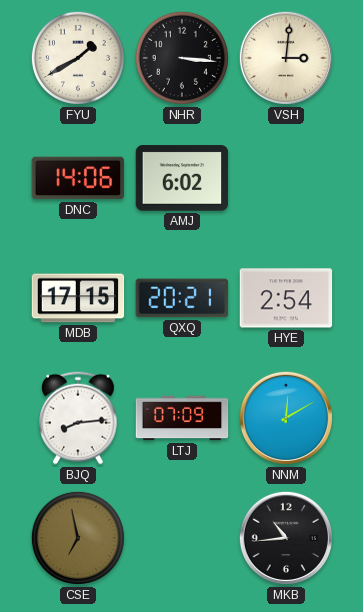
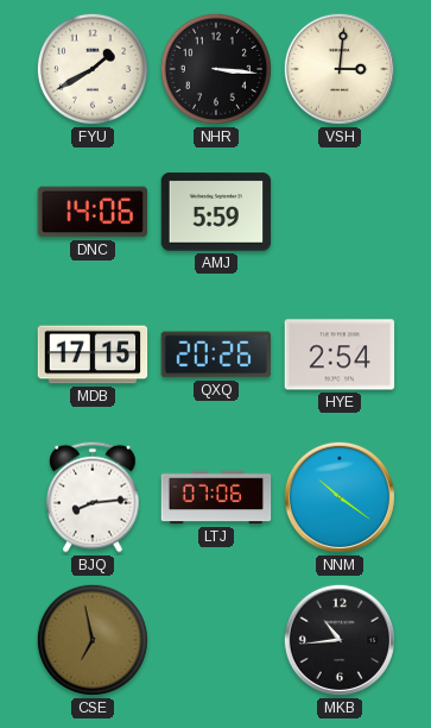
AMJ: 6:02 -> 5:59
QXQ: 20:21 -> 20:26
LTJ: 07:09 -> 07:06
NNM: 12:10 -> 10:21
